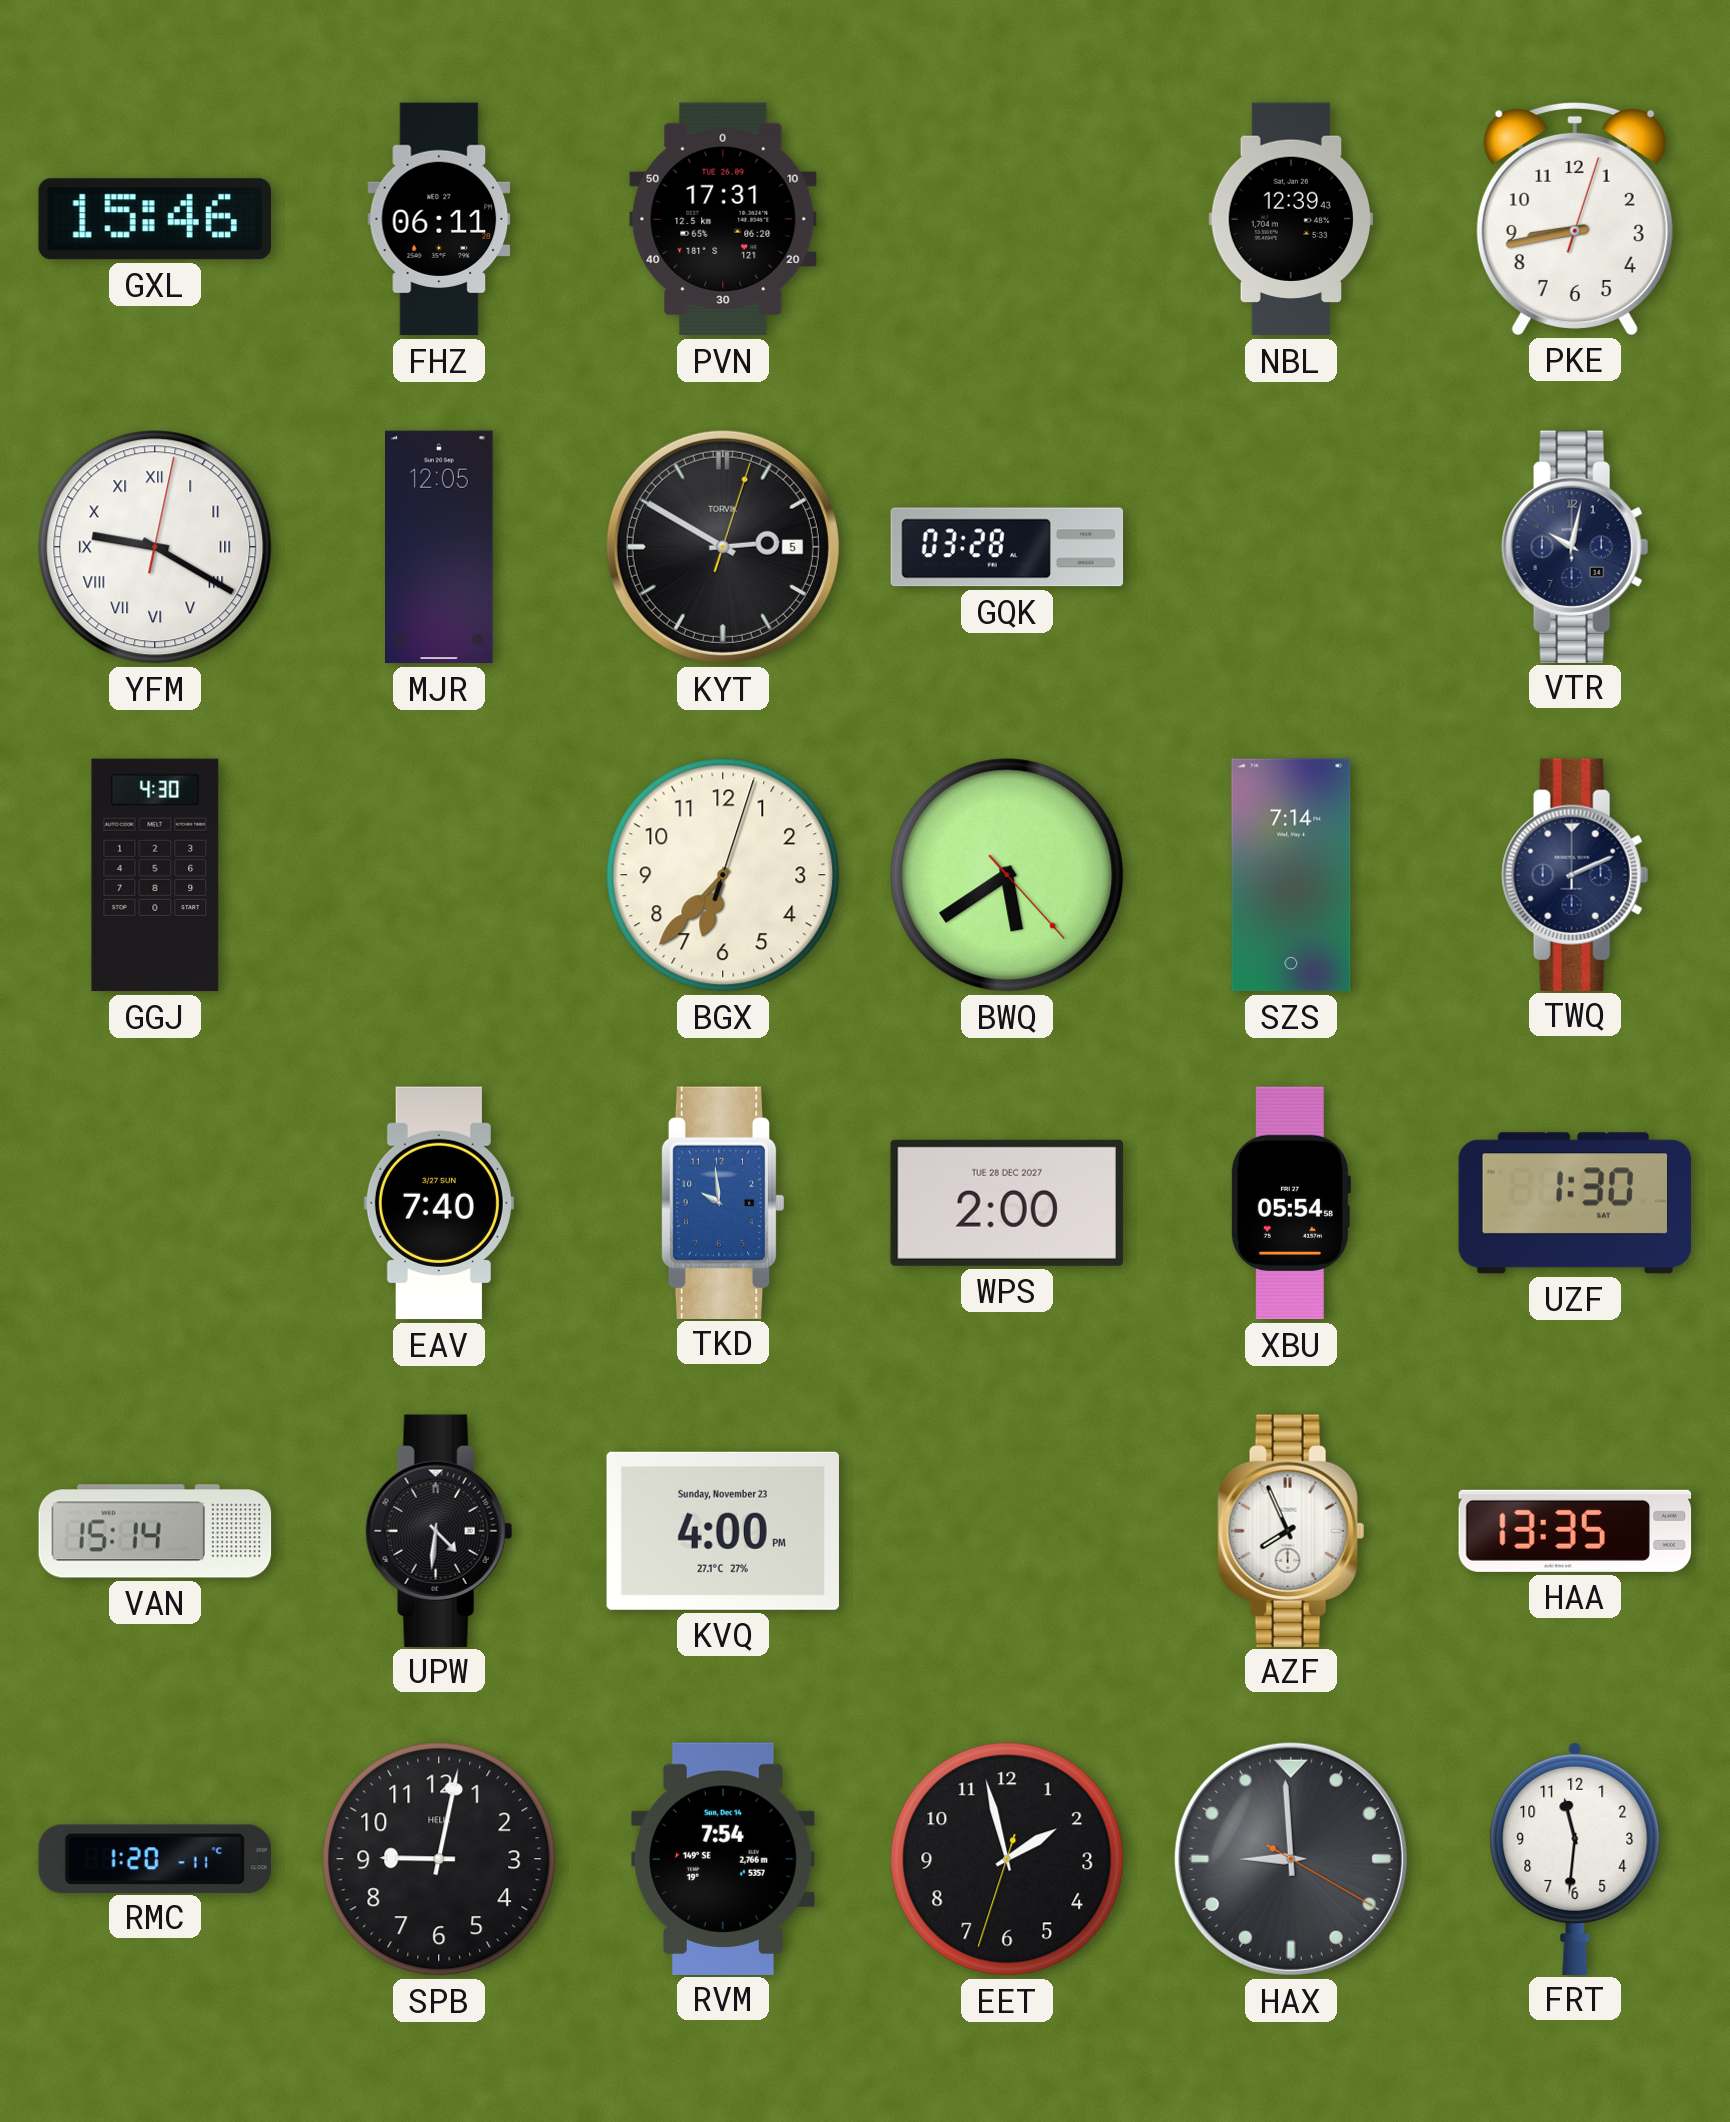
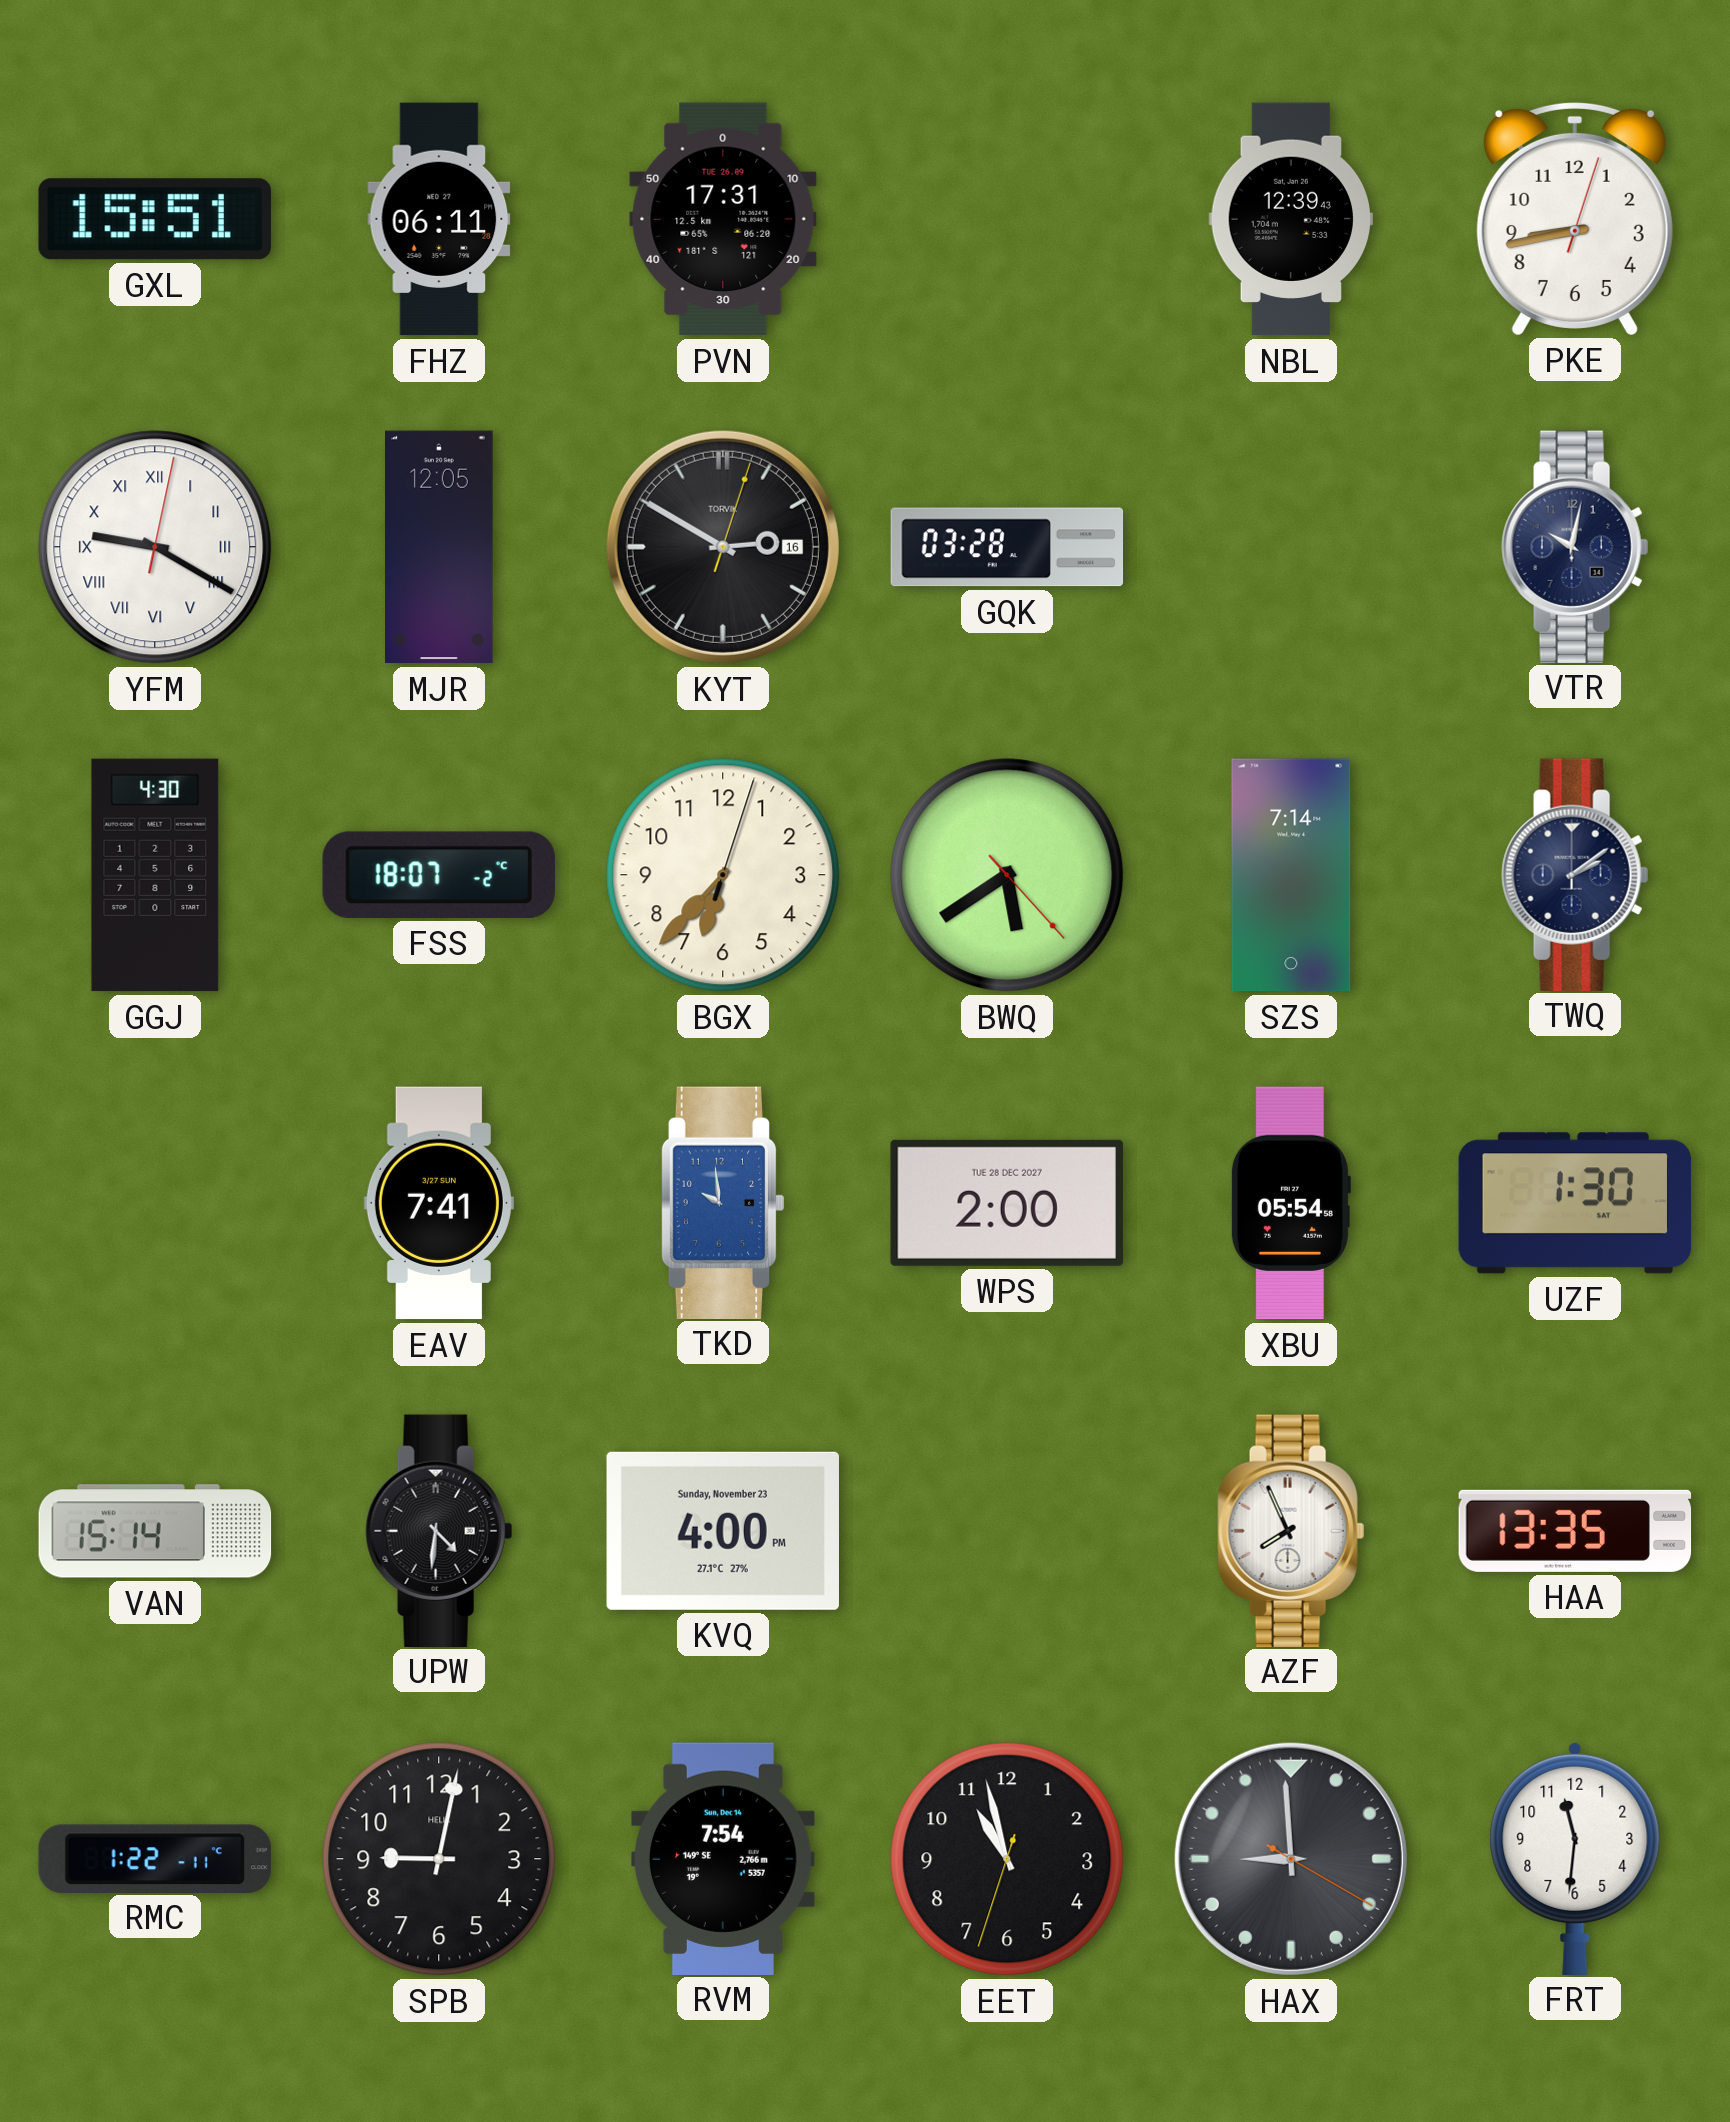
GXL: 15:46 -> 15:51
KYT date: 5 -> 16
FSS: none -> 18:07
TWQ: 2:11 -> 2:09
EAV: 7:40 -> 7:41
RMC: 1:20 -> 1:22
EET: 1:57 -> 10:57
